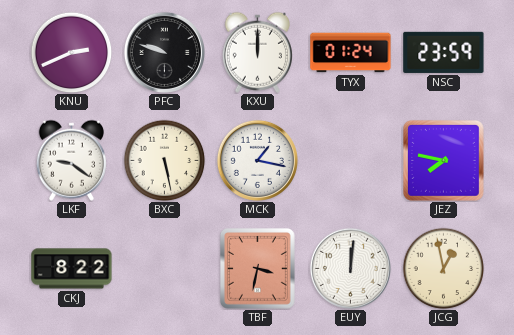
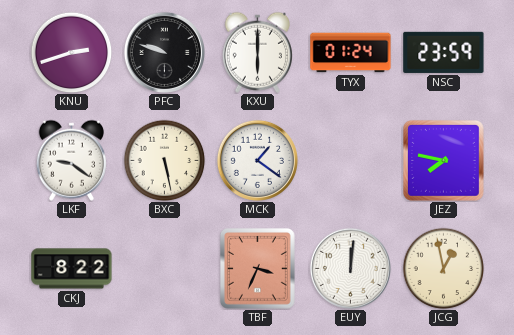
KNU: 2:41 -> 2:42
KXU: 12:00 -> 6:00
MCK: 1:17 -> 1:21
TBF: 3:32 -> 3:34
